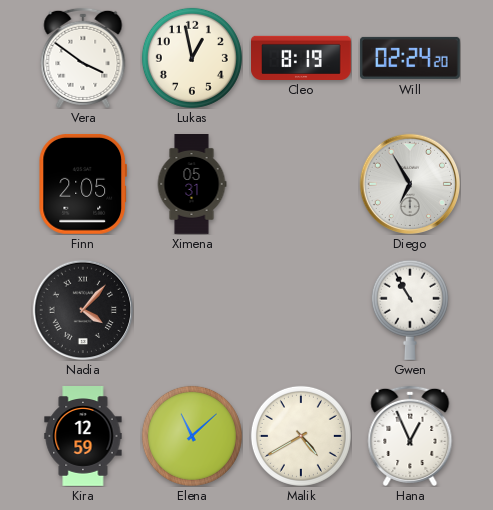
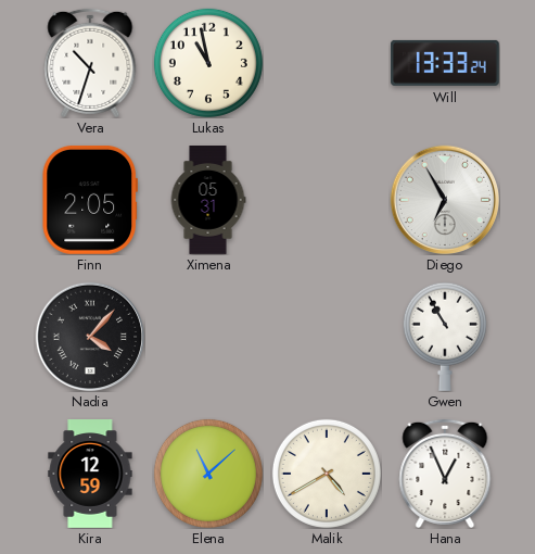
Vera: 3:51 -> 10:33
Lukas: 12:58 -> 10:58
Cleo: 8:19 -> none
Will: 02:24 -> 13:33
